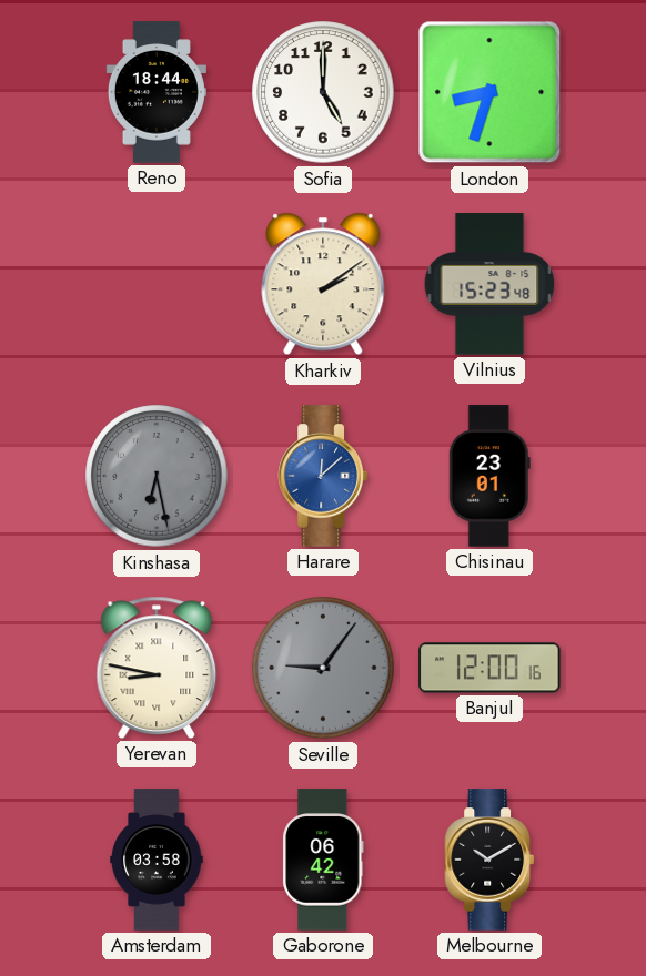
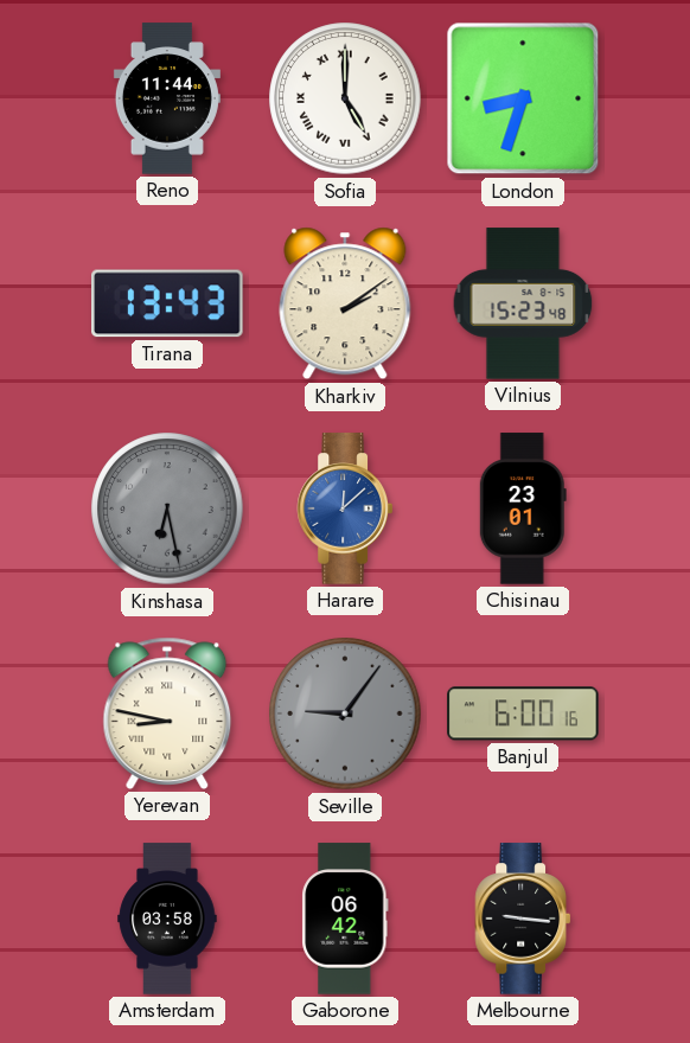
Reno: 18:44 -> 11:44
Sofia numerals: Arabic -> Roman
Tirana: none -> 13:43
Banjul: 12:00 -> 6:00
Melbourne: 10:10 -> 9:16
